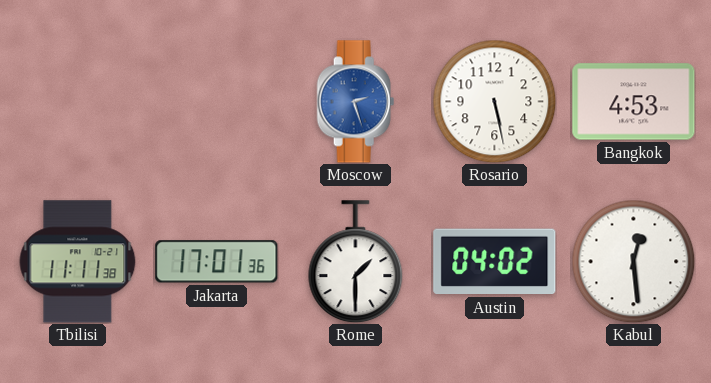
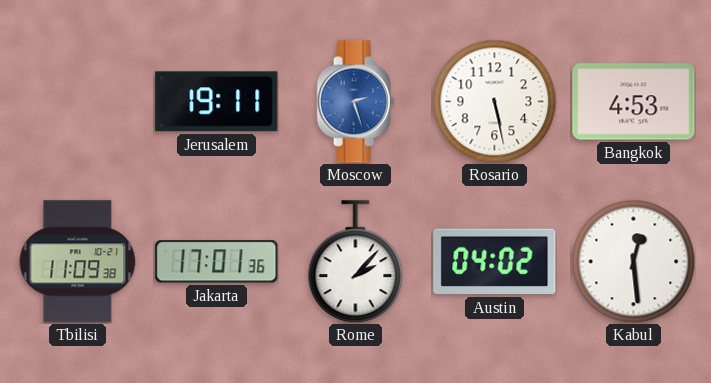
Jerusalem: none -> 19:11
Tbilisi: 11:11 -> 11:09
Rome: 1:30 -> 2:07
